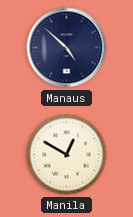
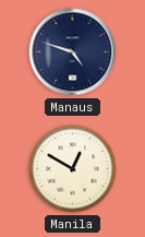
Manaus: 4:52 -> 4:48
